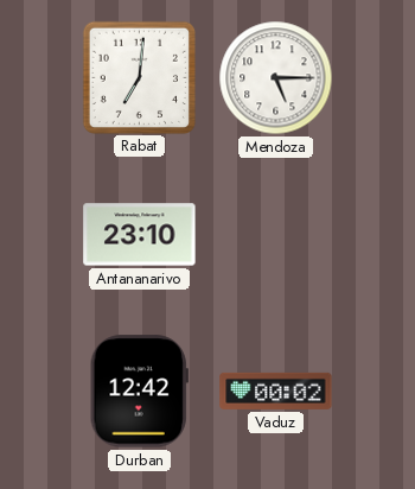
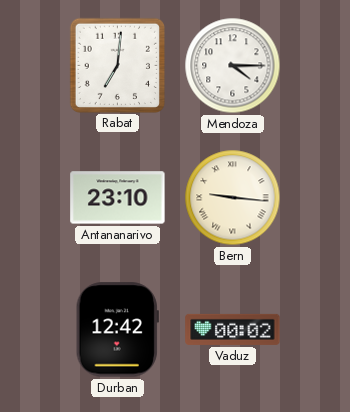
Mendoza: 5:15 -> 4:15
Bern: none -> 9:16
